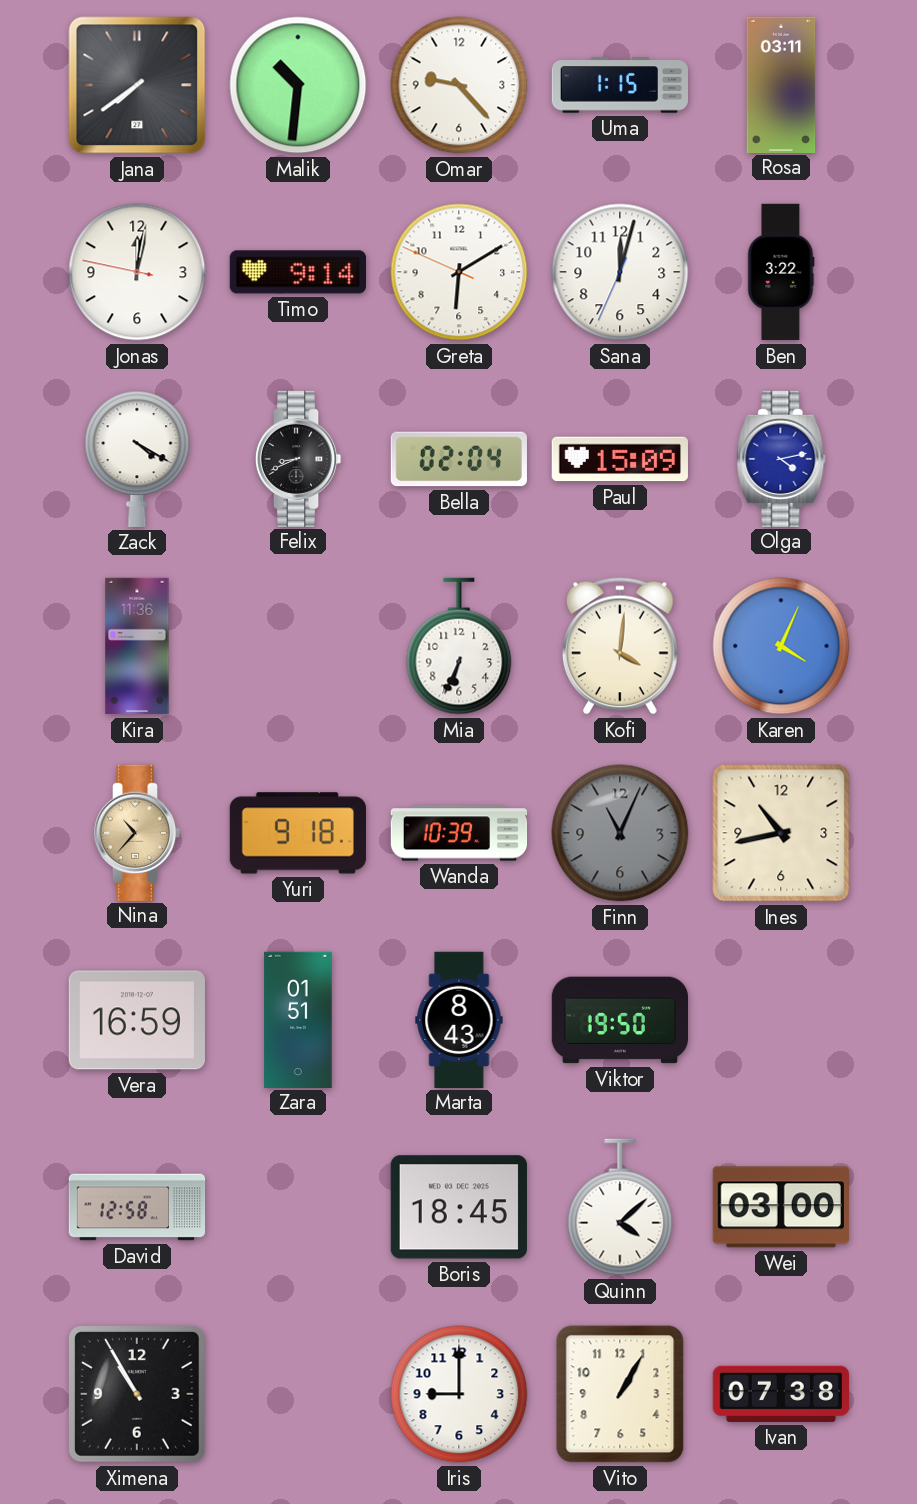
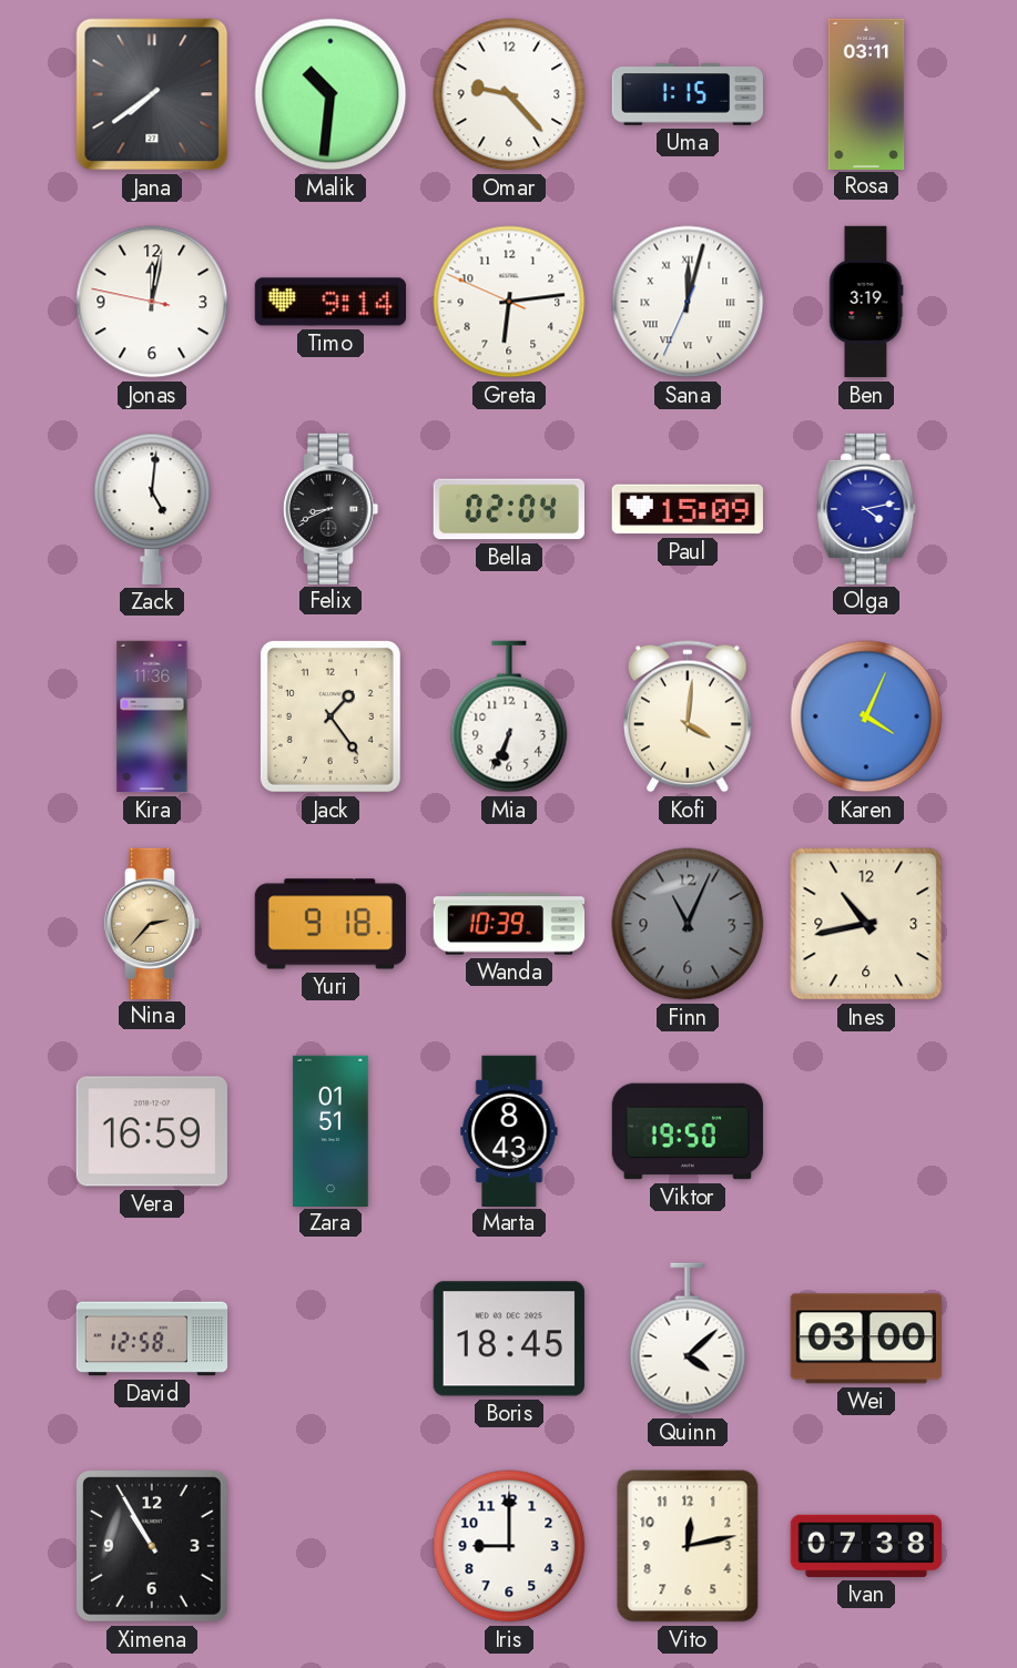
Greta: 6:09 -> 6:13
Sana numerals: Arabic -> Roman
Ben: 3:22 -> 3:19
Zack: 4:20 -> 5:01
Jack: none -> 1:24
Nina: 10:37 -> 2:37
Vito: 1:05 -> 12:13
